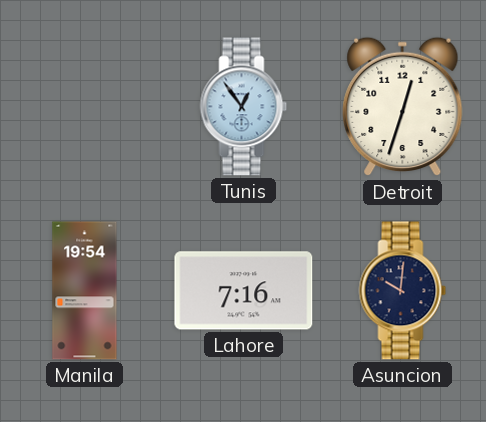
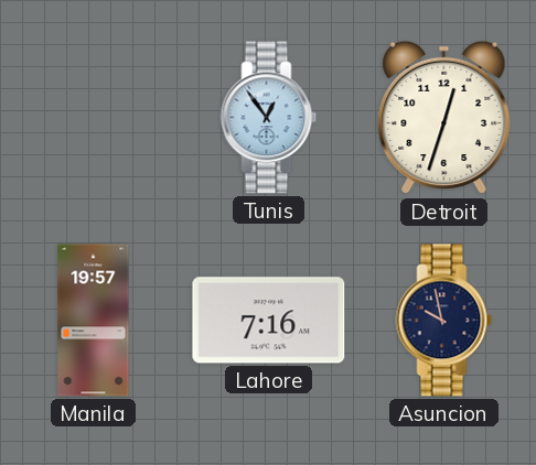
Manila: 19:54 -> 19:57
Asuncion: 10:01 -> 9:58
